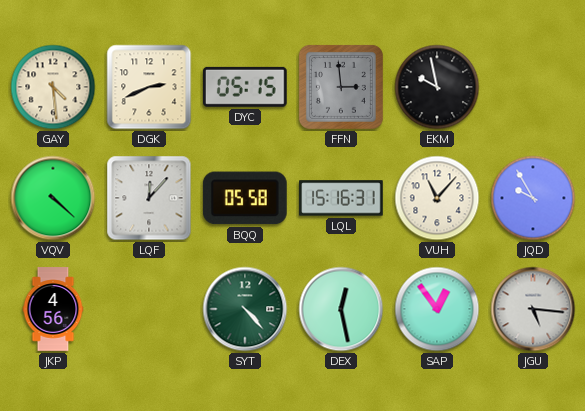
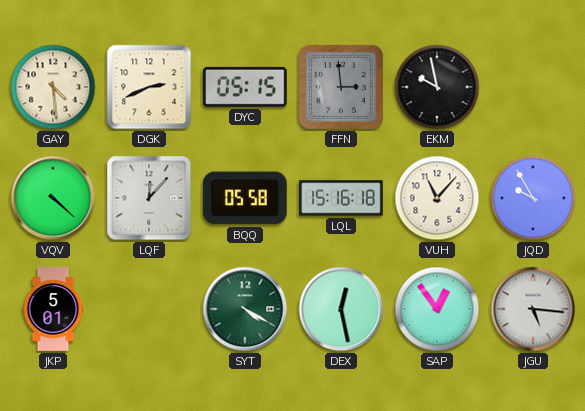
LQL: 15:16:31 -> 15:16:18
JKP: 4:56 -> 5:01
SYT: 4:23 -> 4:20
